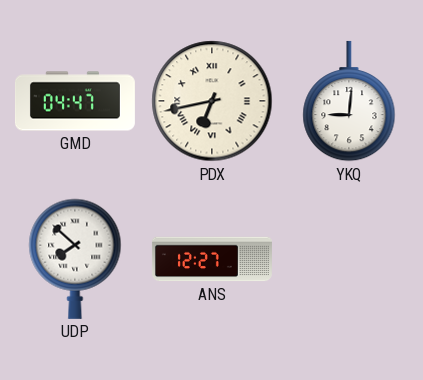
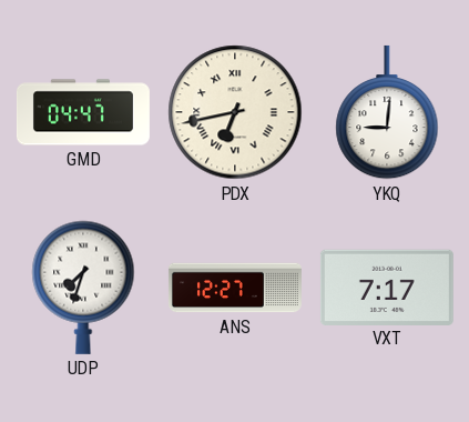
UDP: 7:52 -> 7:33
VXT: none -> 7:17
